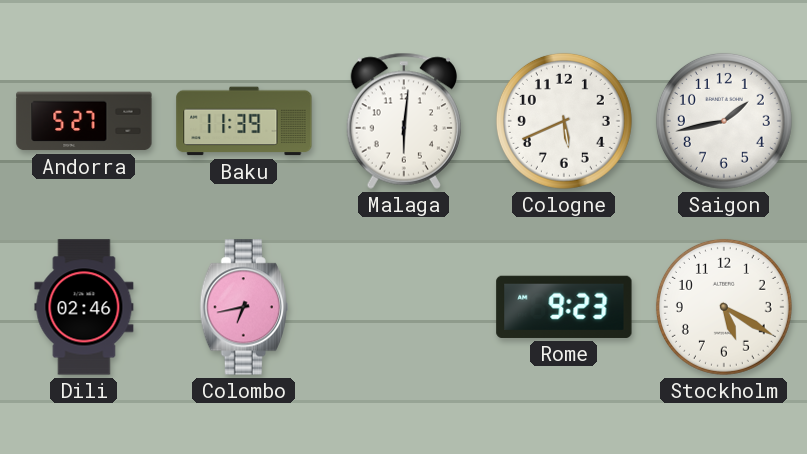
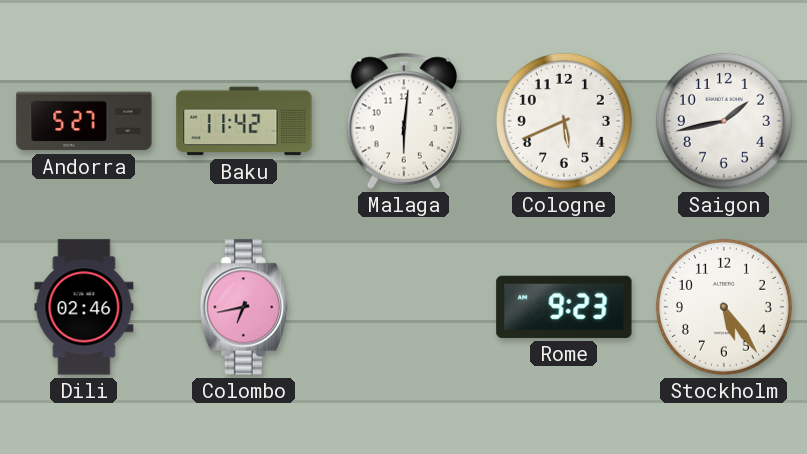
Baku: 11:39 -> 11:42
Stockholm: 5:20 -> 5:24
